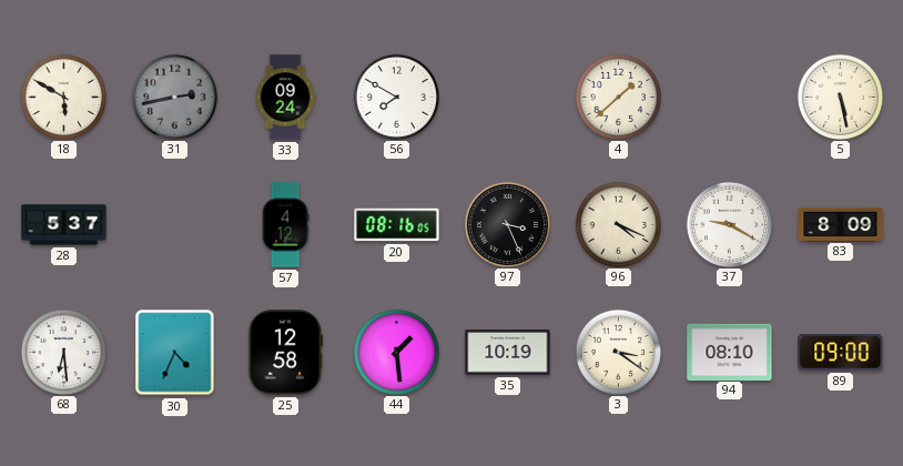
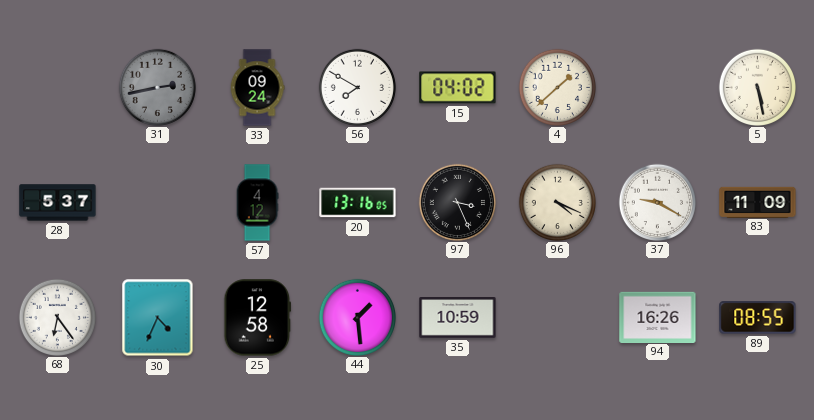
18: 5:50 -> none
15: none -> 04:02
20: 08:16 -> 13:16
83: 8:09 -> 11:09
68: 6:29 -> 6:24
35: 10:19 -> 10:59
3: 3:21 -> none
94: 08:10 -> 16:26
89: 09:00 -> 08:55
